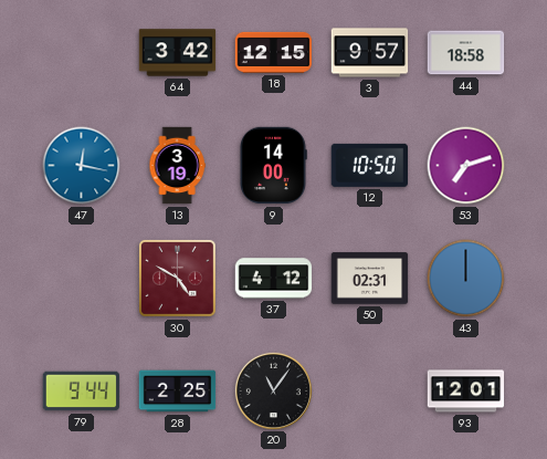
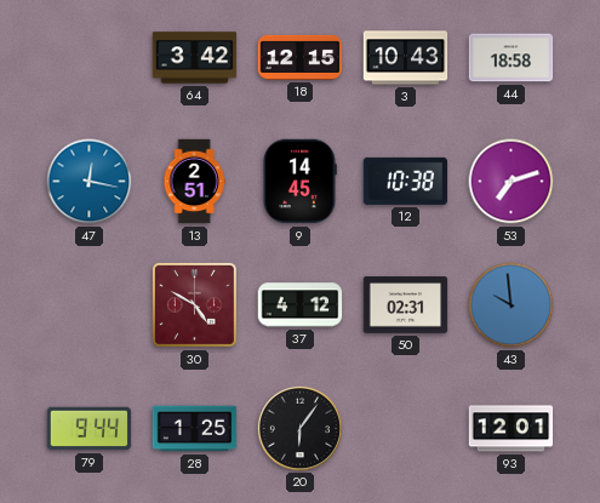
3: 9:57 -> 10:43
13: 3:19 -> 2:51
9: 14:00 -> 14:45
12: 10:50 -> 10:38
43: 12:00 -> 9:59
28: 2:25 -> 1:25
20: 11:06 -> 6:06
